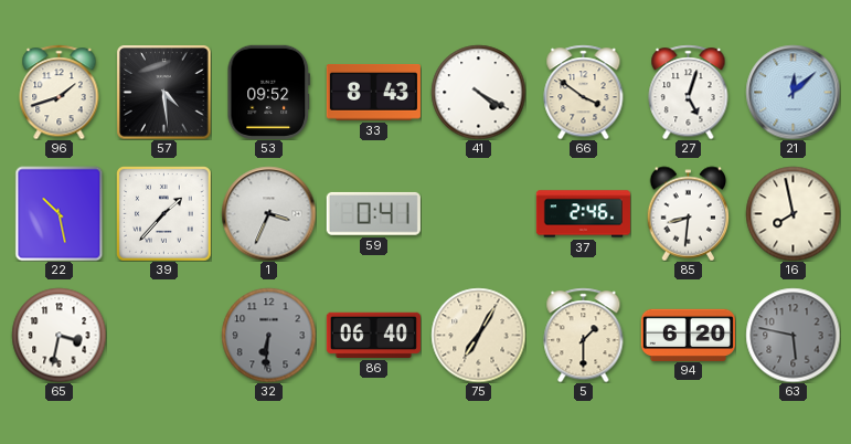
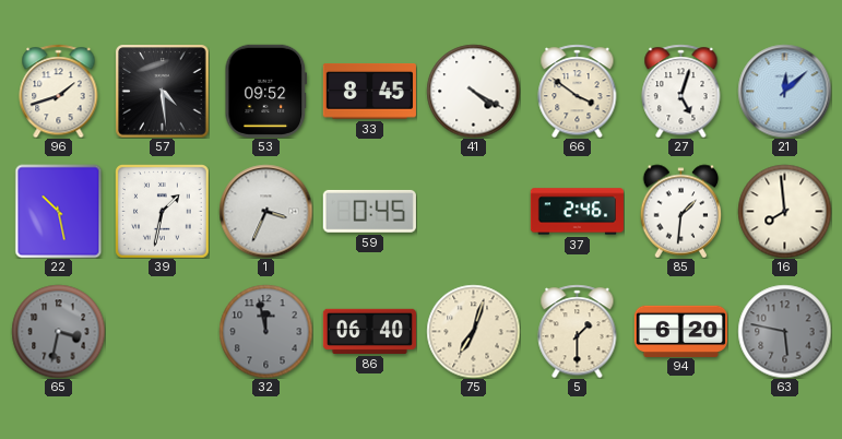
33: 8:43 -> 8:45
39: 1:37 -> 1:32
59: 0:41 -> 0:45
85: 8:31 -> 1:31
16: 7:58 -> 7:59
65 dial: white -> grey
32: 6:31 -> 11:58
75: 7:05 -> 7:03
